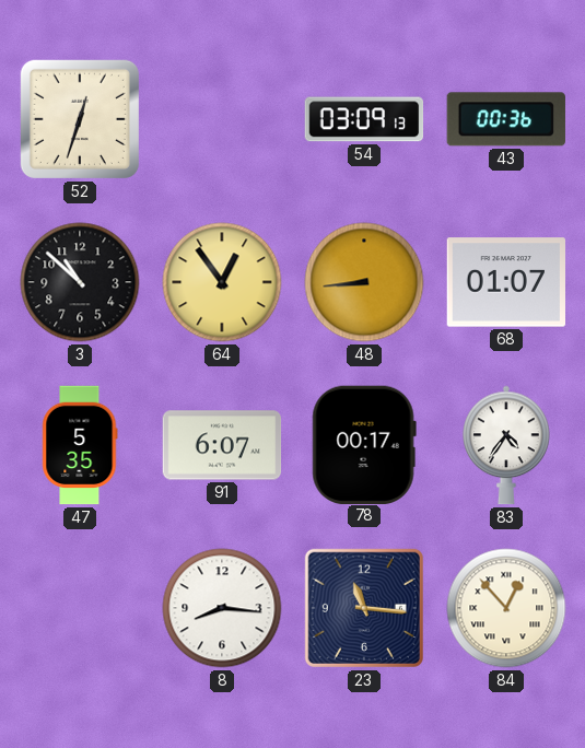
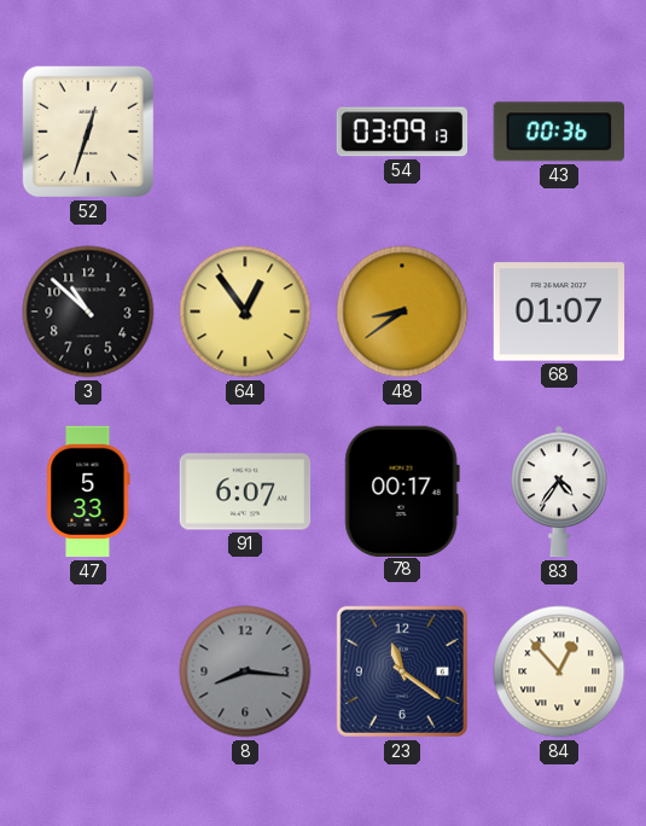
48: 8:44 -> 8:39
47: 5:35 -> 5:33
8 dial: white -> grey
23: 11:16 -> 11:21
